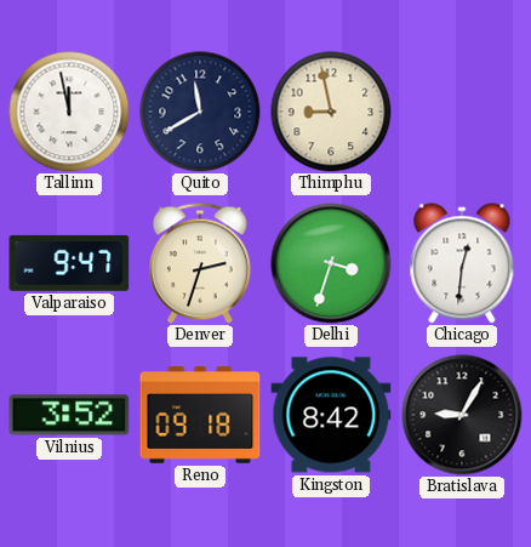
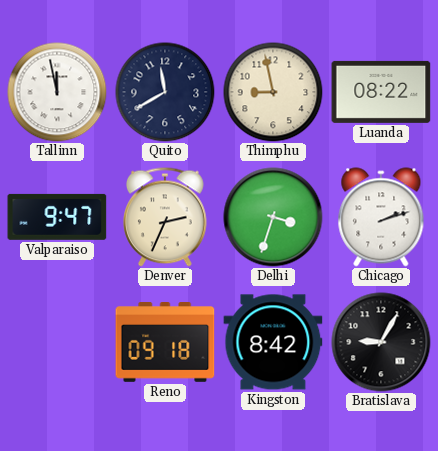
Luanda: none -> 08:22
Denver: 2:33 -> 2:34
Chicago: 12:31 -> 2:12
Vilnius: 3:52 -> none
